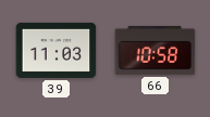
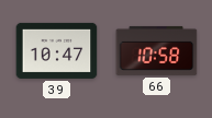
39: 11:03 -> 10:47
